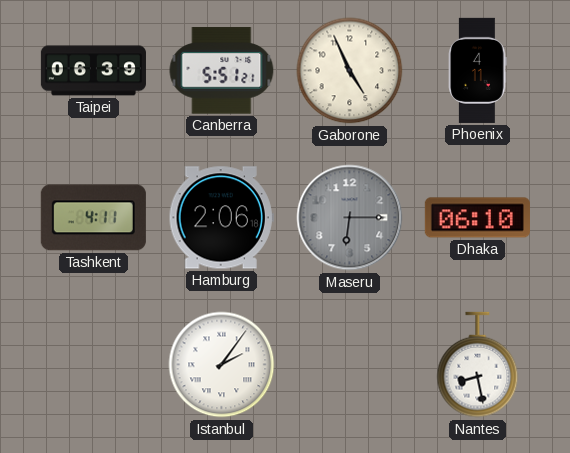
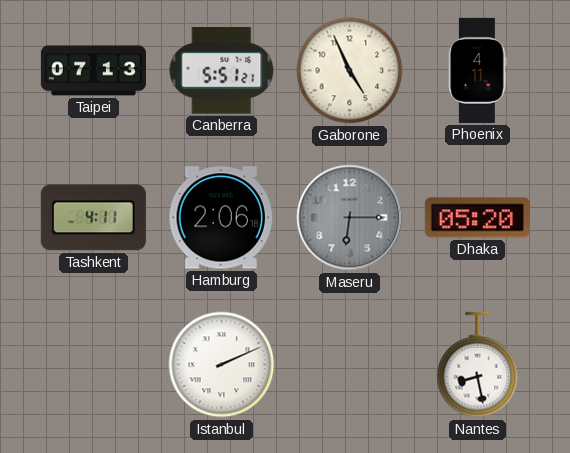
Taipei: 06:39 -> 07:13
Dhaka: 06:10 -> 05:20
Istanbul: 2:06 -> 2:11
